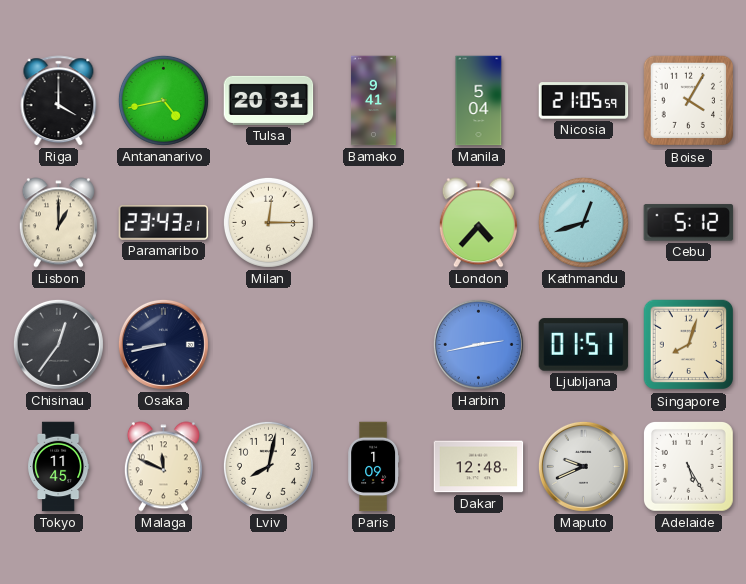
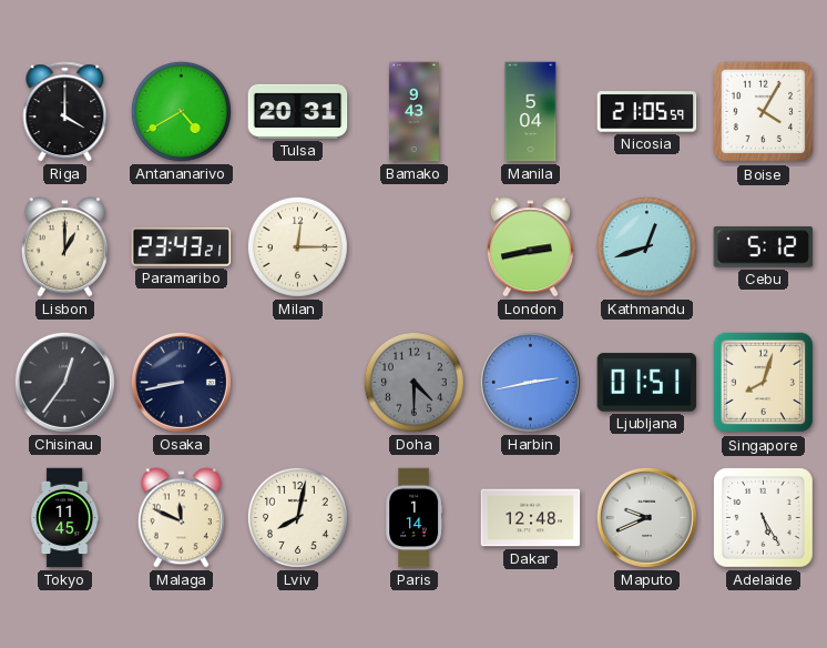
Antananarivo: 4:43 -> 4:40
Bamako: 9:41 -> 9:43
London: 4:37 -> 2:43
Doha: none -> 4:30
Paris: 1:09 -> 1:14
